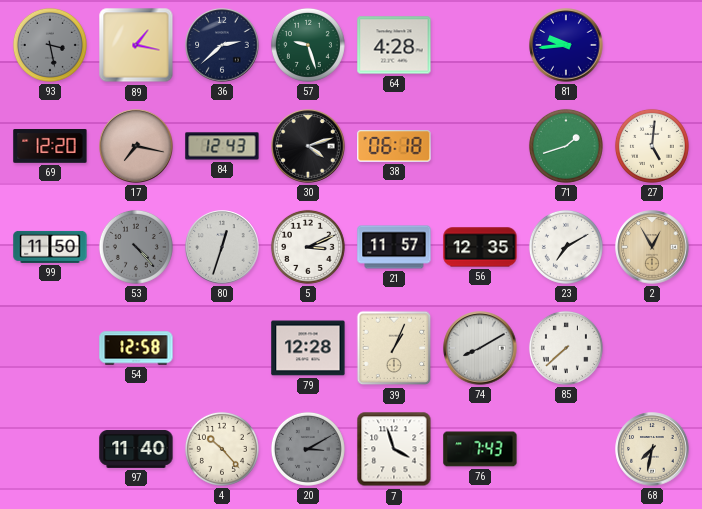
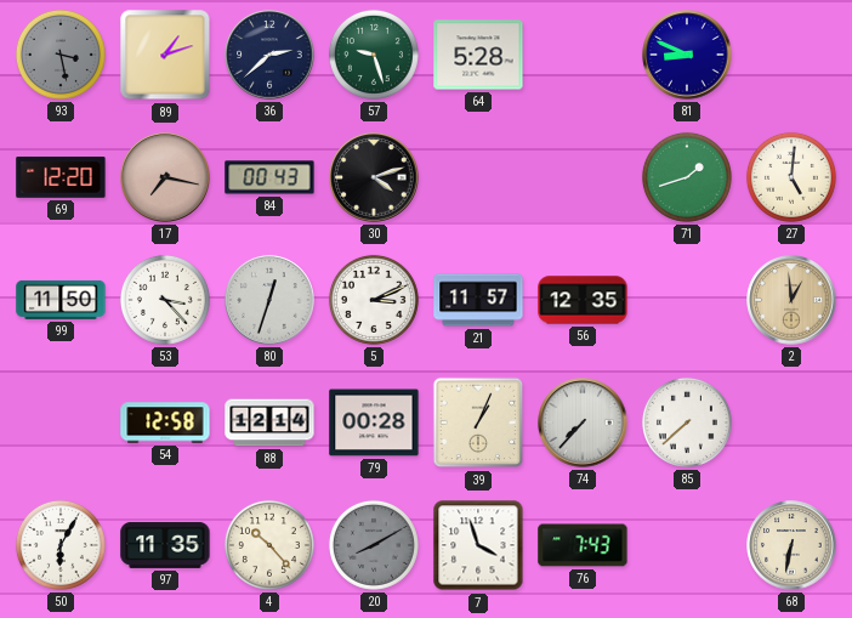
89: 1:17 -> 1:12
64: 4:28 -> 5:28
81: 9:44 -> 8:49
84: 12:43 -> 00:43
38: 06:18 -> none
53: 4:23 -> 3:23
53 dial: grey -> white
23: 7:10 -> none
2: 12:55 -> 12:59
88: none -> 12:14
79: 12:28 -> 00:28
74: 8:10 -> 7:37
50: none -> 6:05
97: 11:40 -> 11:35
20: 3:10 -> 8:10
68: 7:32 -> 6:32
